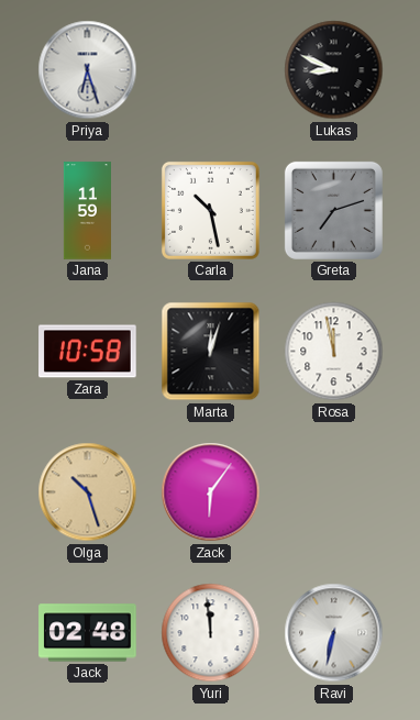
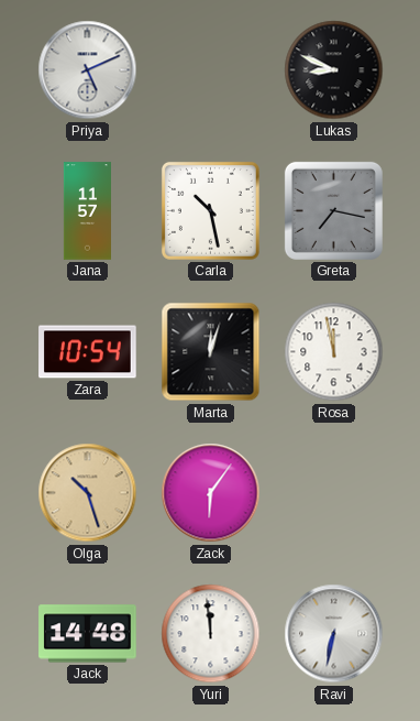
Priya: 6:27 -> 5:11
Jana: 11:59 -> 11:57
Greta: 7:12 -> 7:17
Zara: 10:58 -> 10:54
Jack: 02:48 -> 14:48
